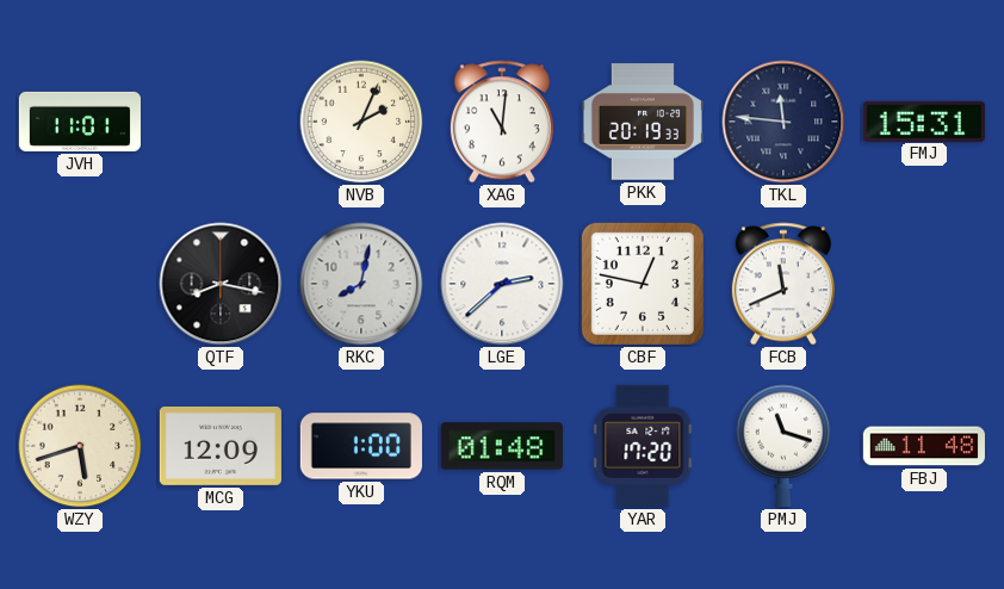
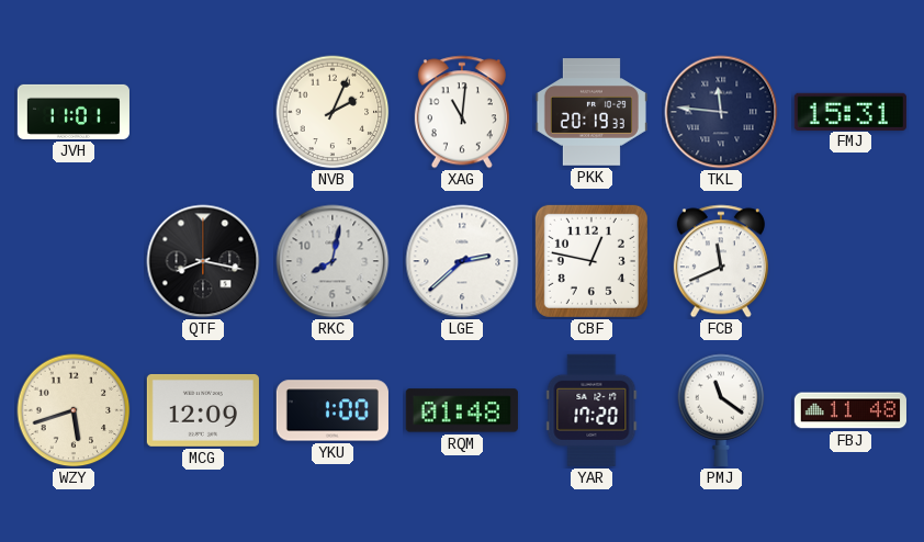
PMJ: 11:18 -> 11:21
